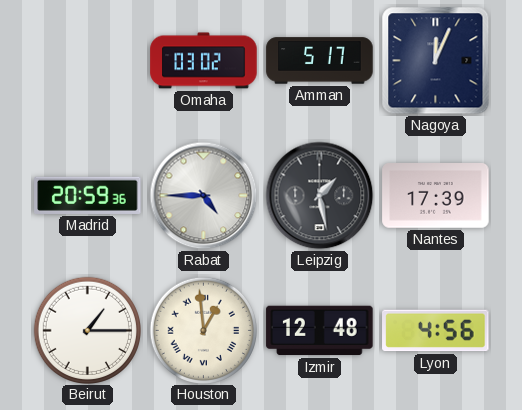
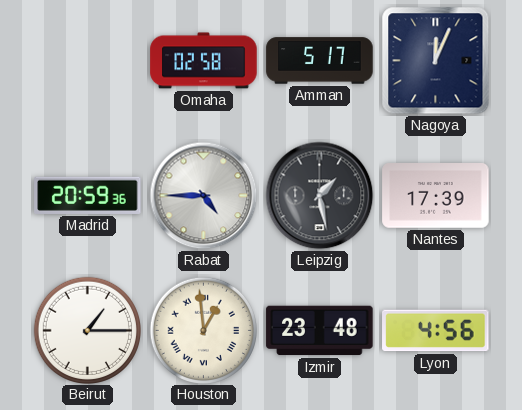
Omaha: 03:02 -> 02:58
Izmir: 12:48 -> 23:48
